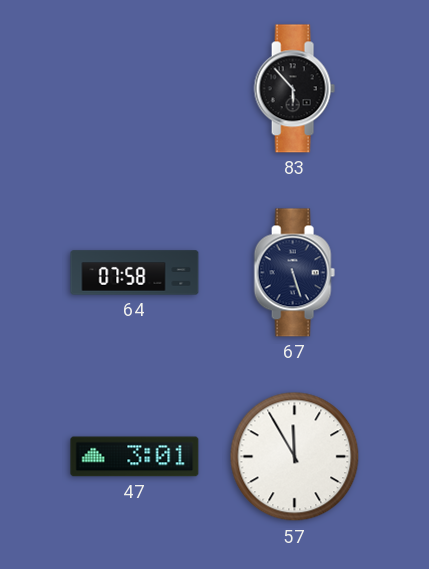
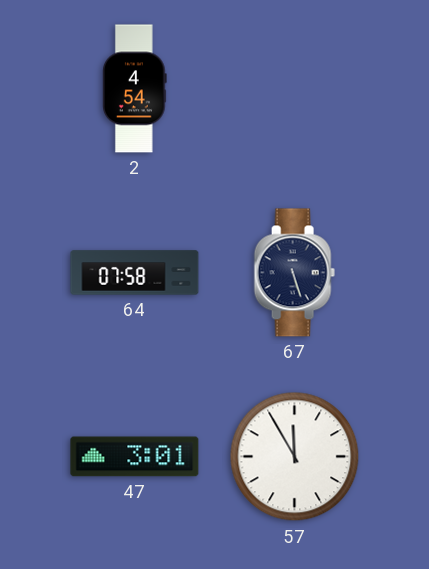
2: none -> 4:54
83: 5:53 -> none
